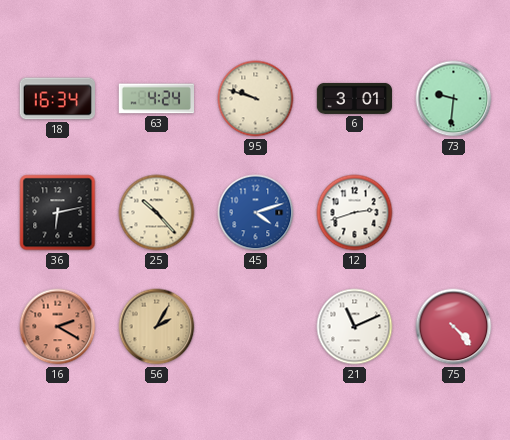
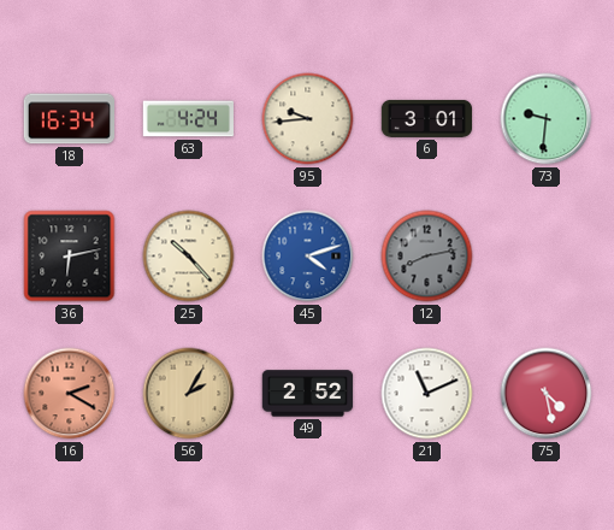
95: 9:48 -> 9:44
12: 2:42 -> 8:13
12 dial: white -> grey
49: none -> 2:52
75: 4:23 -> 4:28
